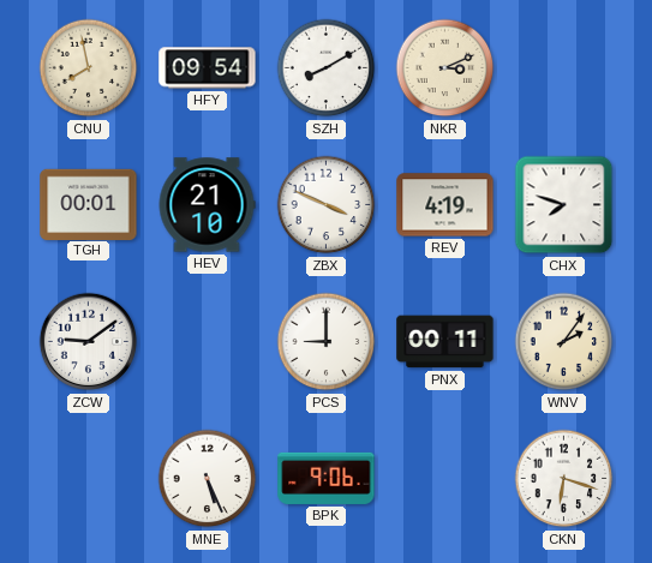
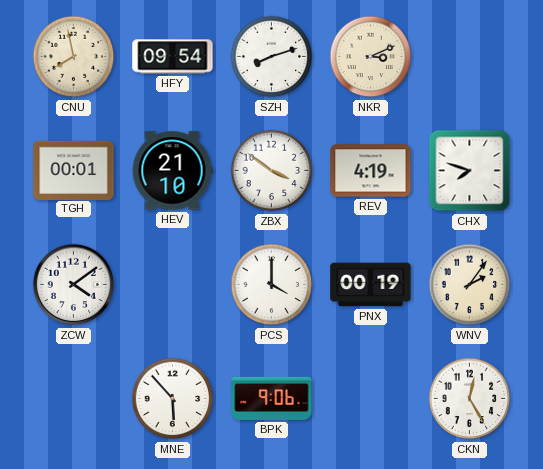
SZH: 8:10 -> 8:12
ZBX: 3:49 -> 3:51
ZCW: 9:09 -> 4:09
PCS: 9:00 -> 4:00
PNX: 00:11 -> 00:19
MNE: 5:26 -> 5:53
CKN: 6:18 -> 12:25
